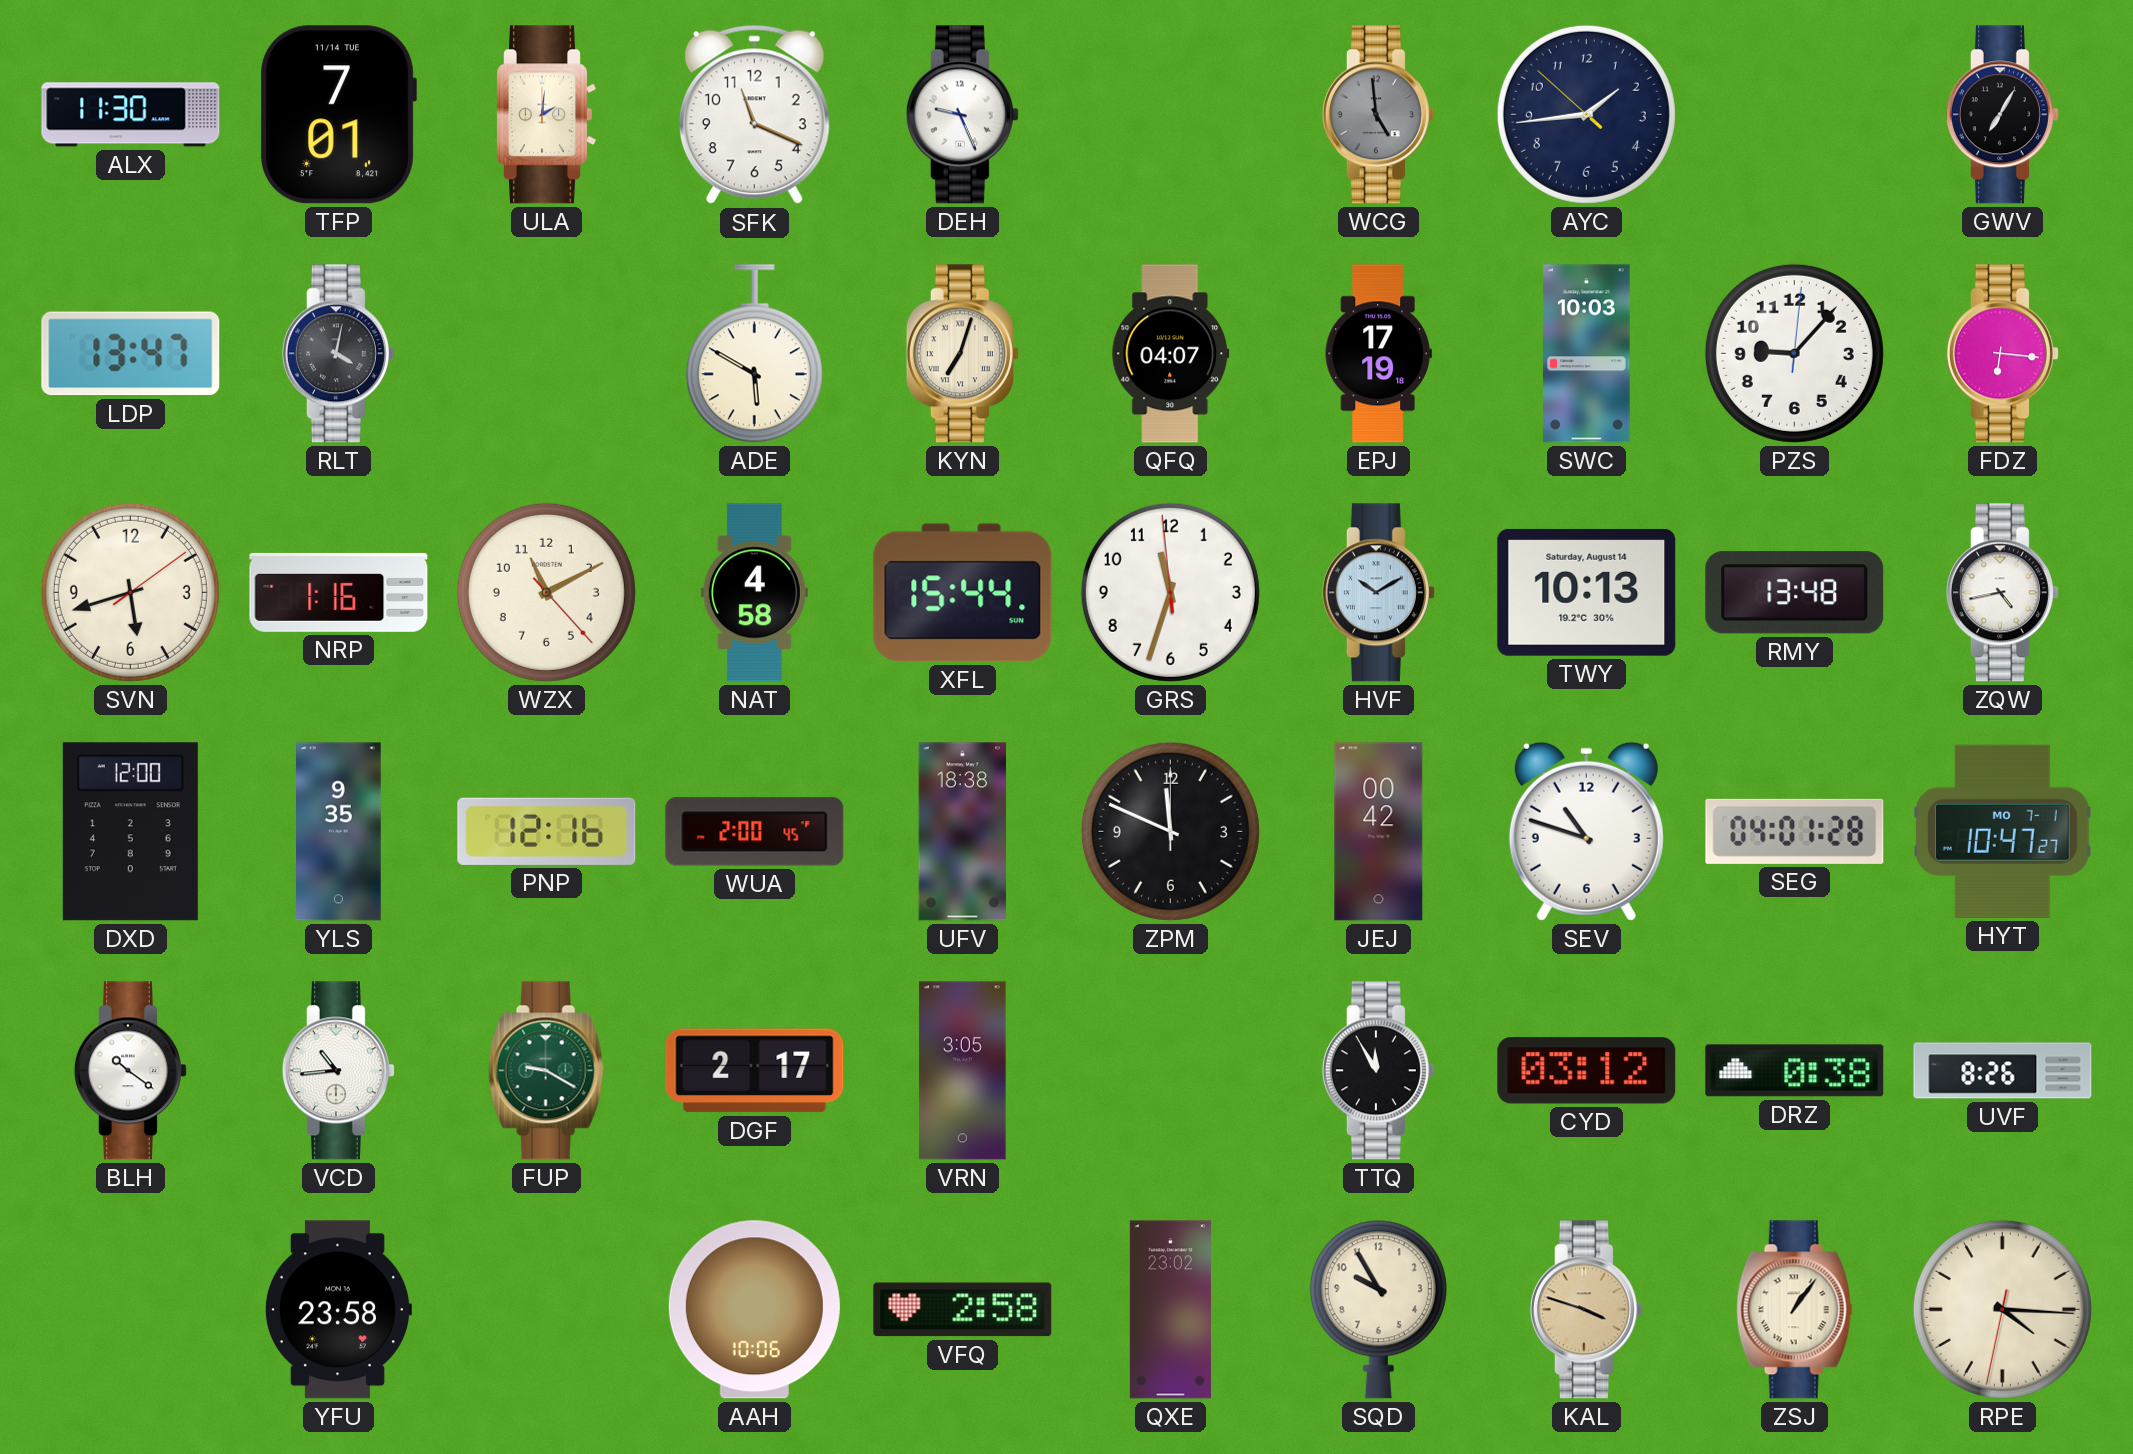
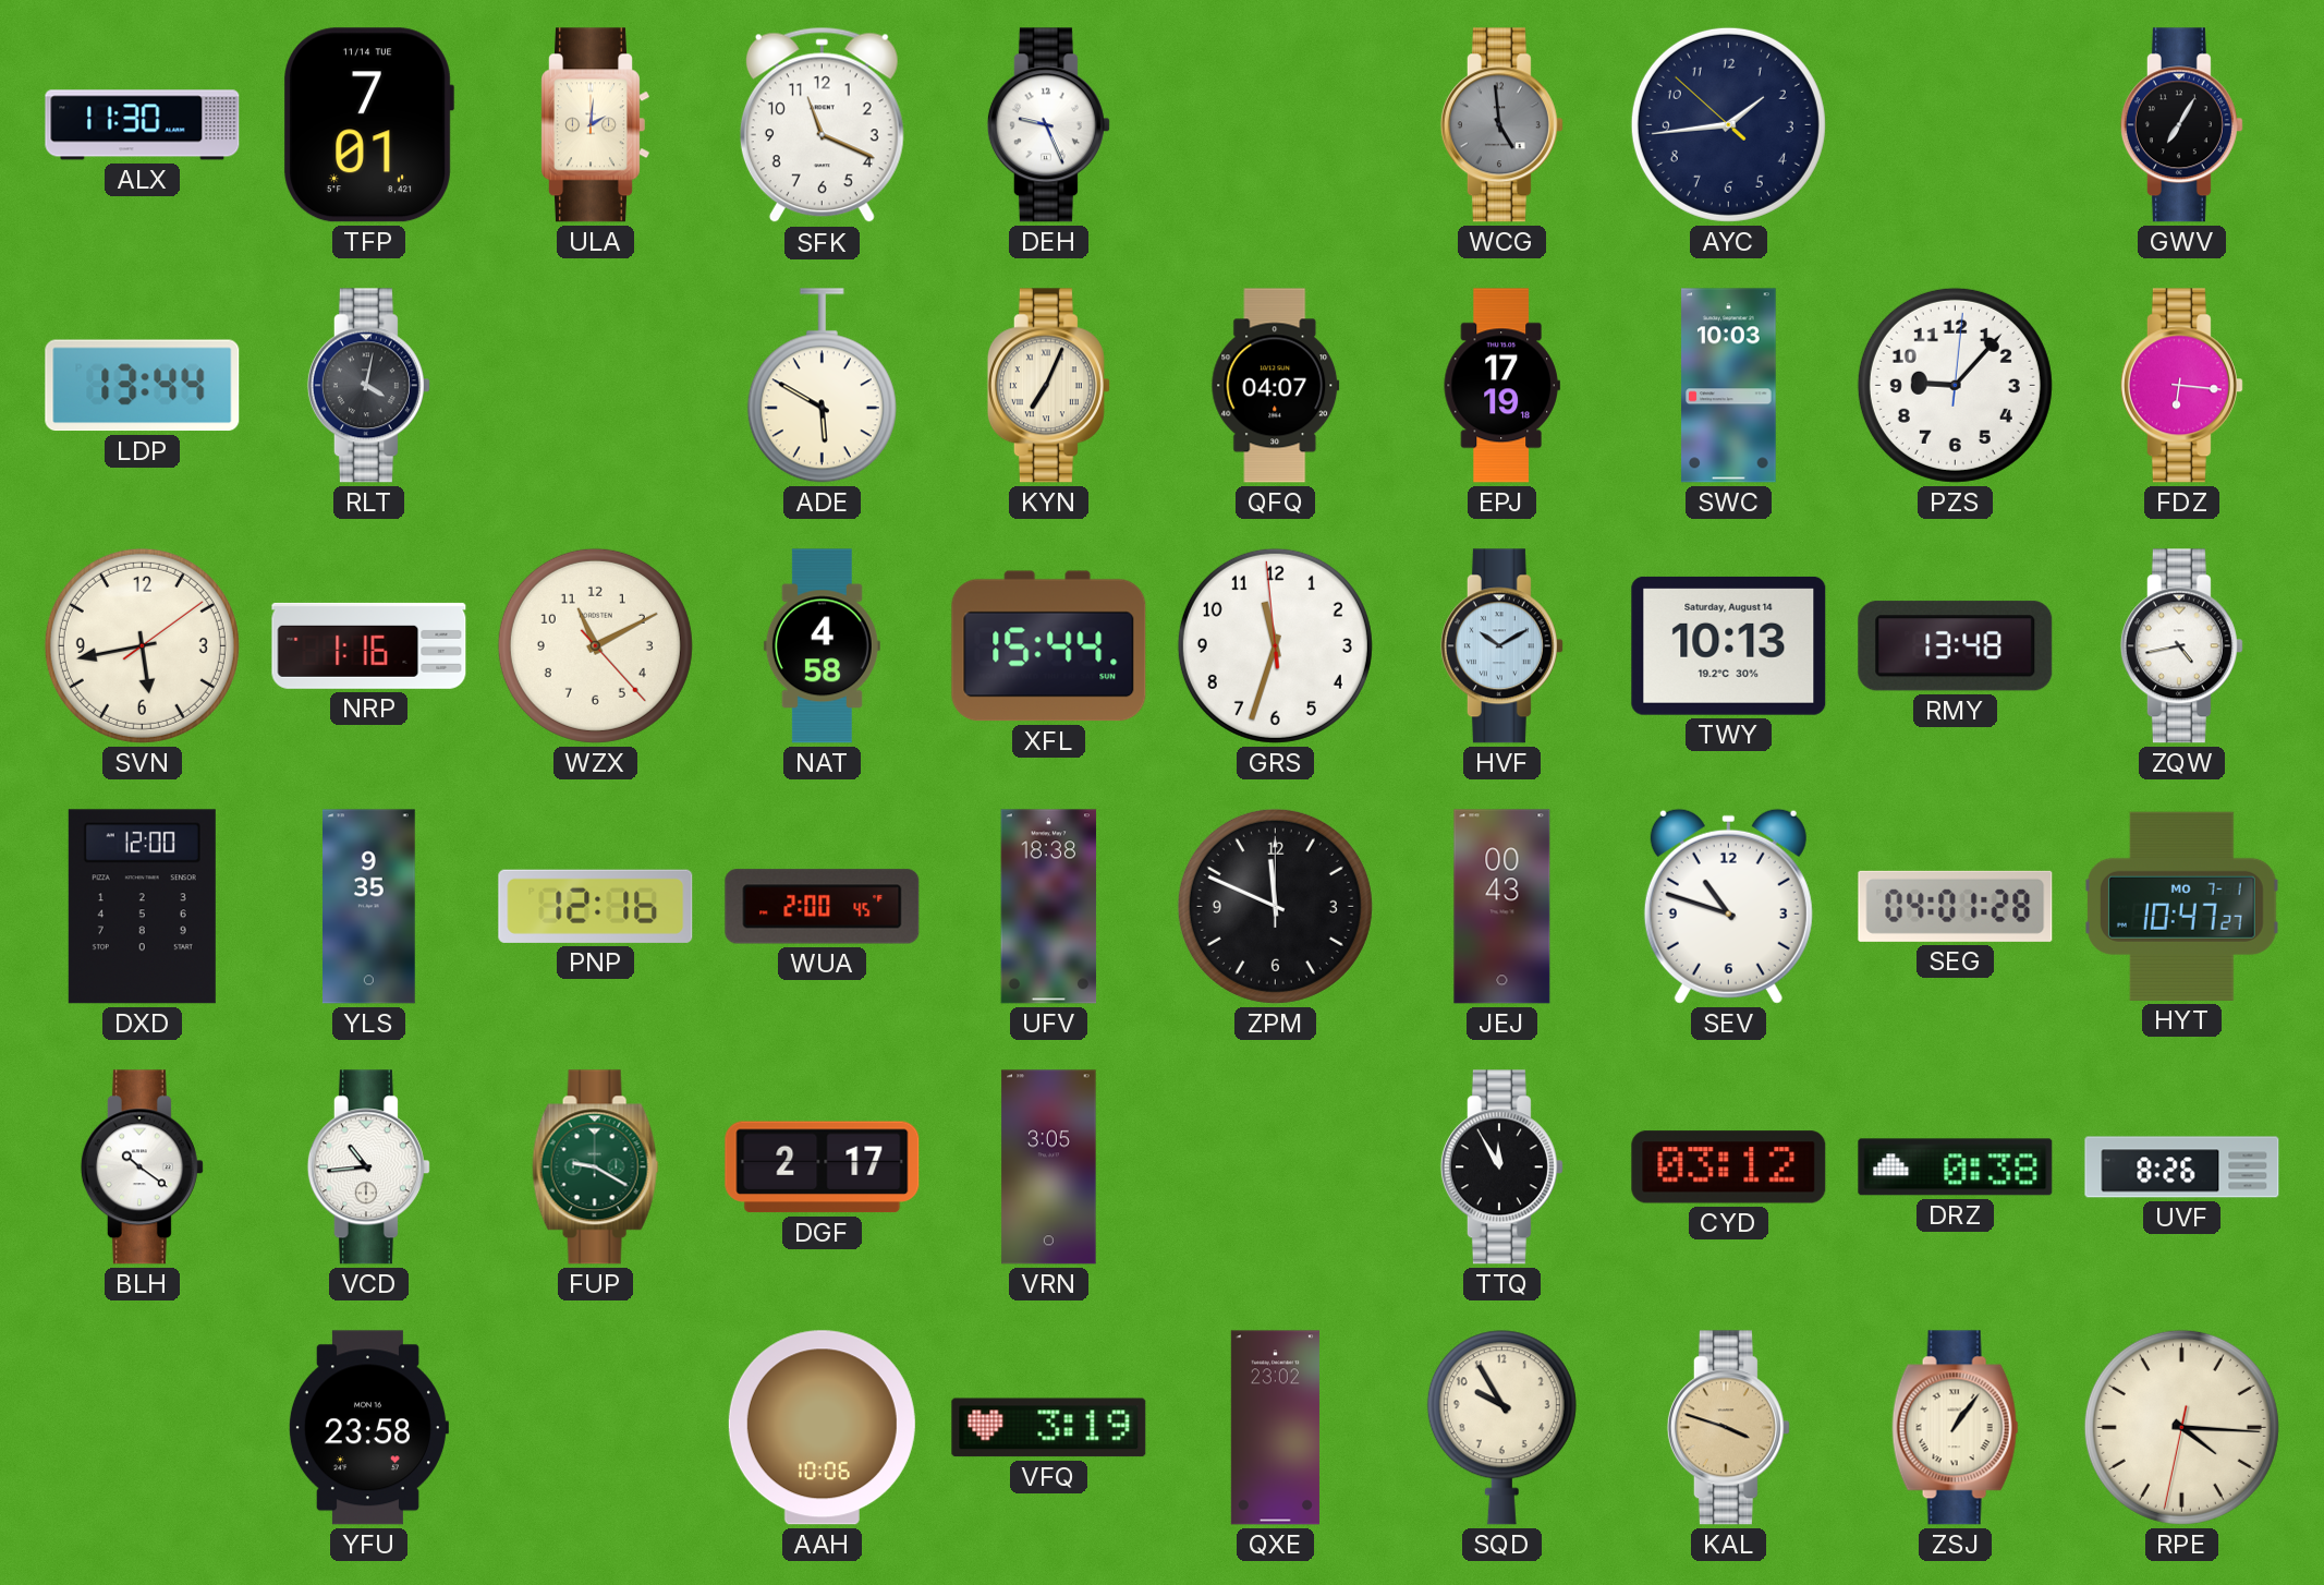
LDP: 13:47 -> 13:44
KYN: 7:03 -> 7:04
SVN: 5:42 -> 5:43
JEJ: 00:42 -> 00:43
VFQ: 2:58 -> 3:19
